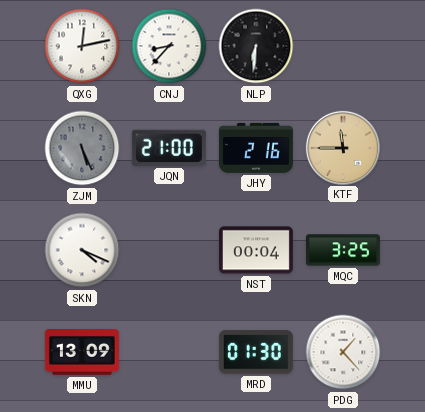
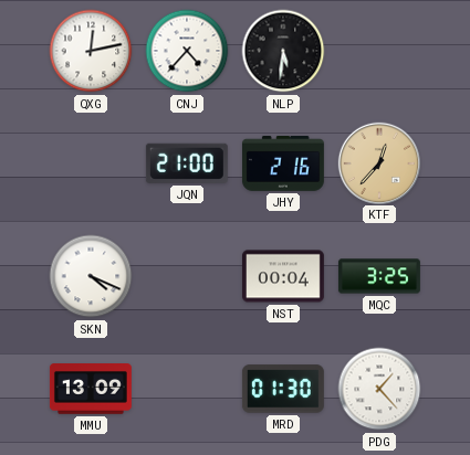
CNJ: 8:37 -> 4:37
NLP: 6:31 -> 5:31
ZJM: 5:26 -> none
KTF: 11:45 -> 12:37
